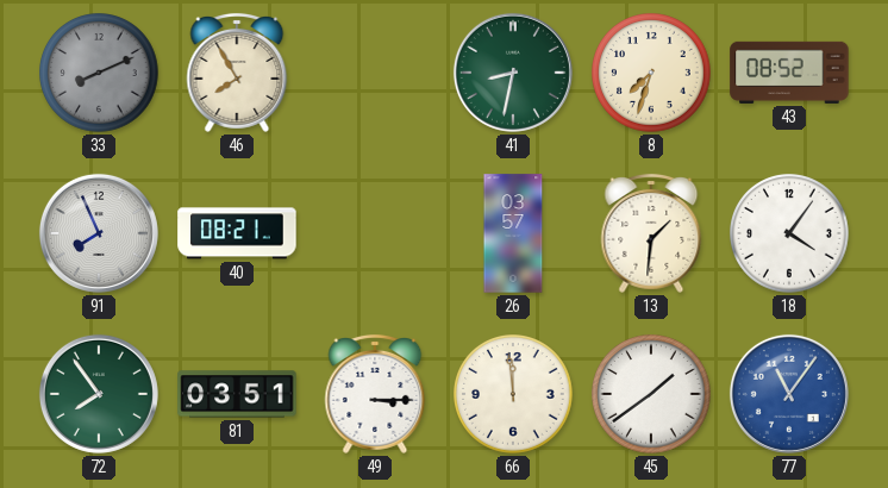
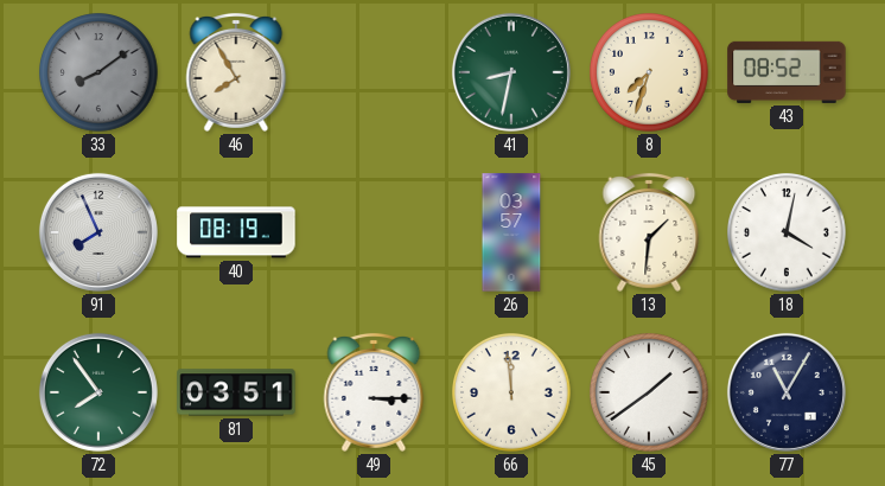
33: 8:11 -> 8:09
40: 08:21 -> 08:19
18: 4:06 -> 4:02
77: 11:06 -> 11:05
77 dial: blue -> navy
